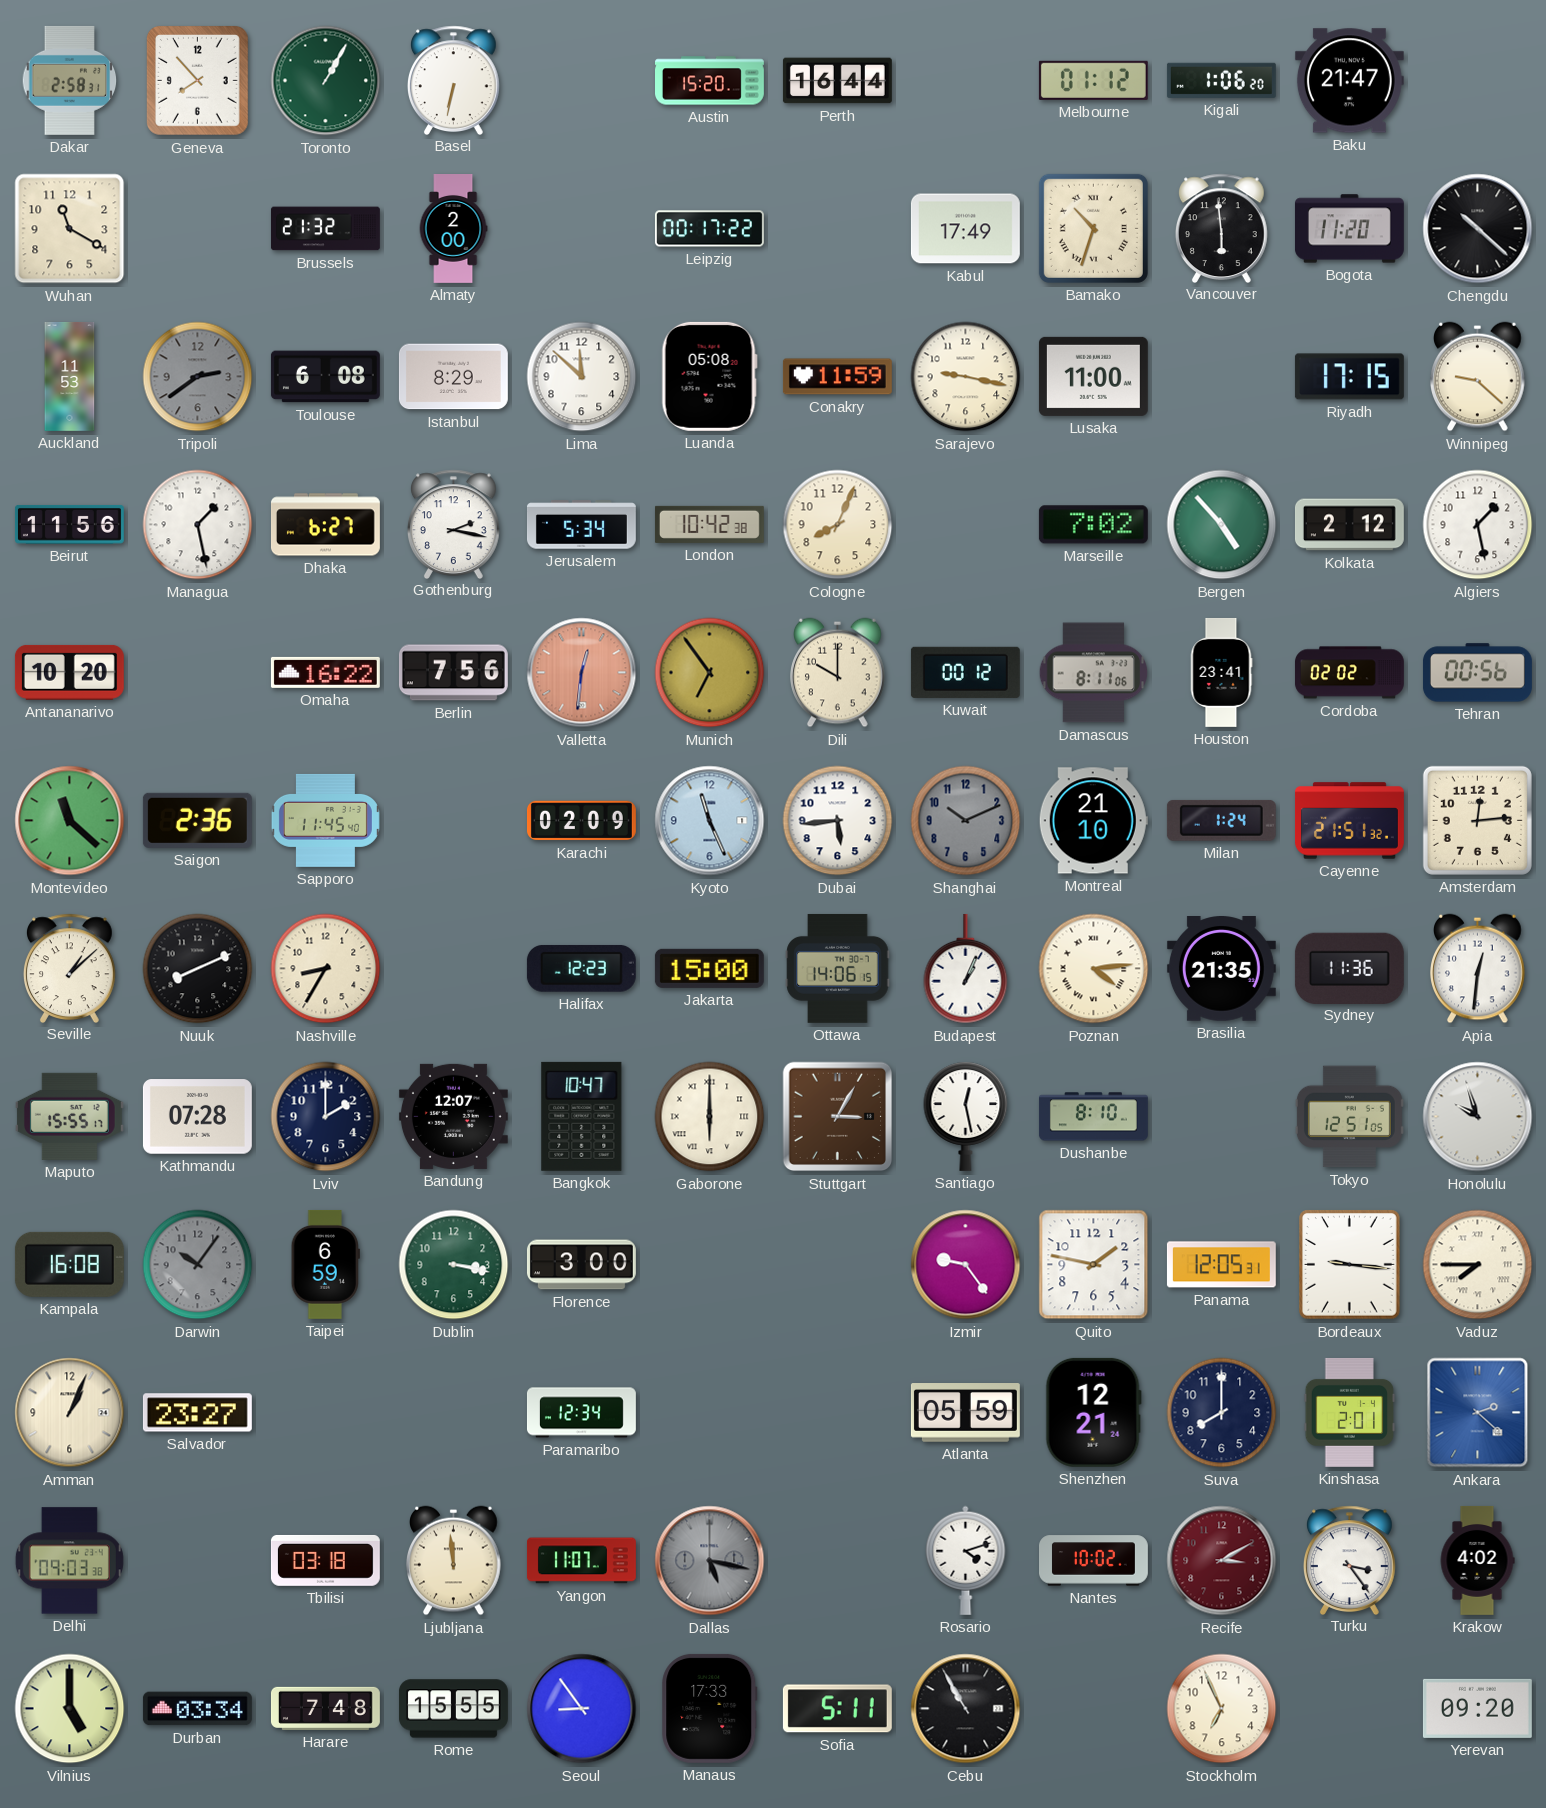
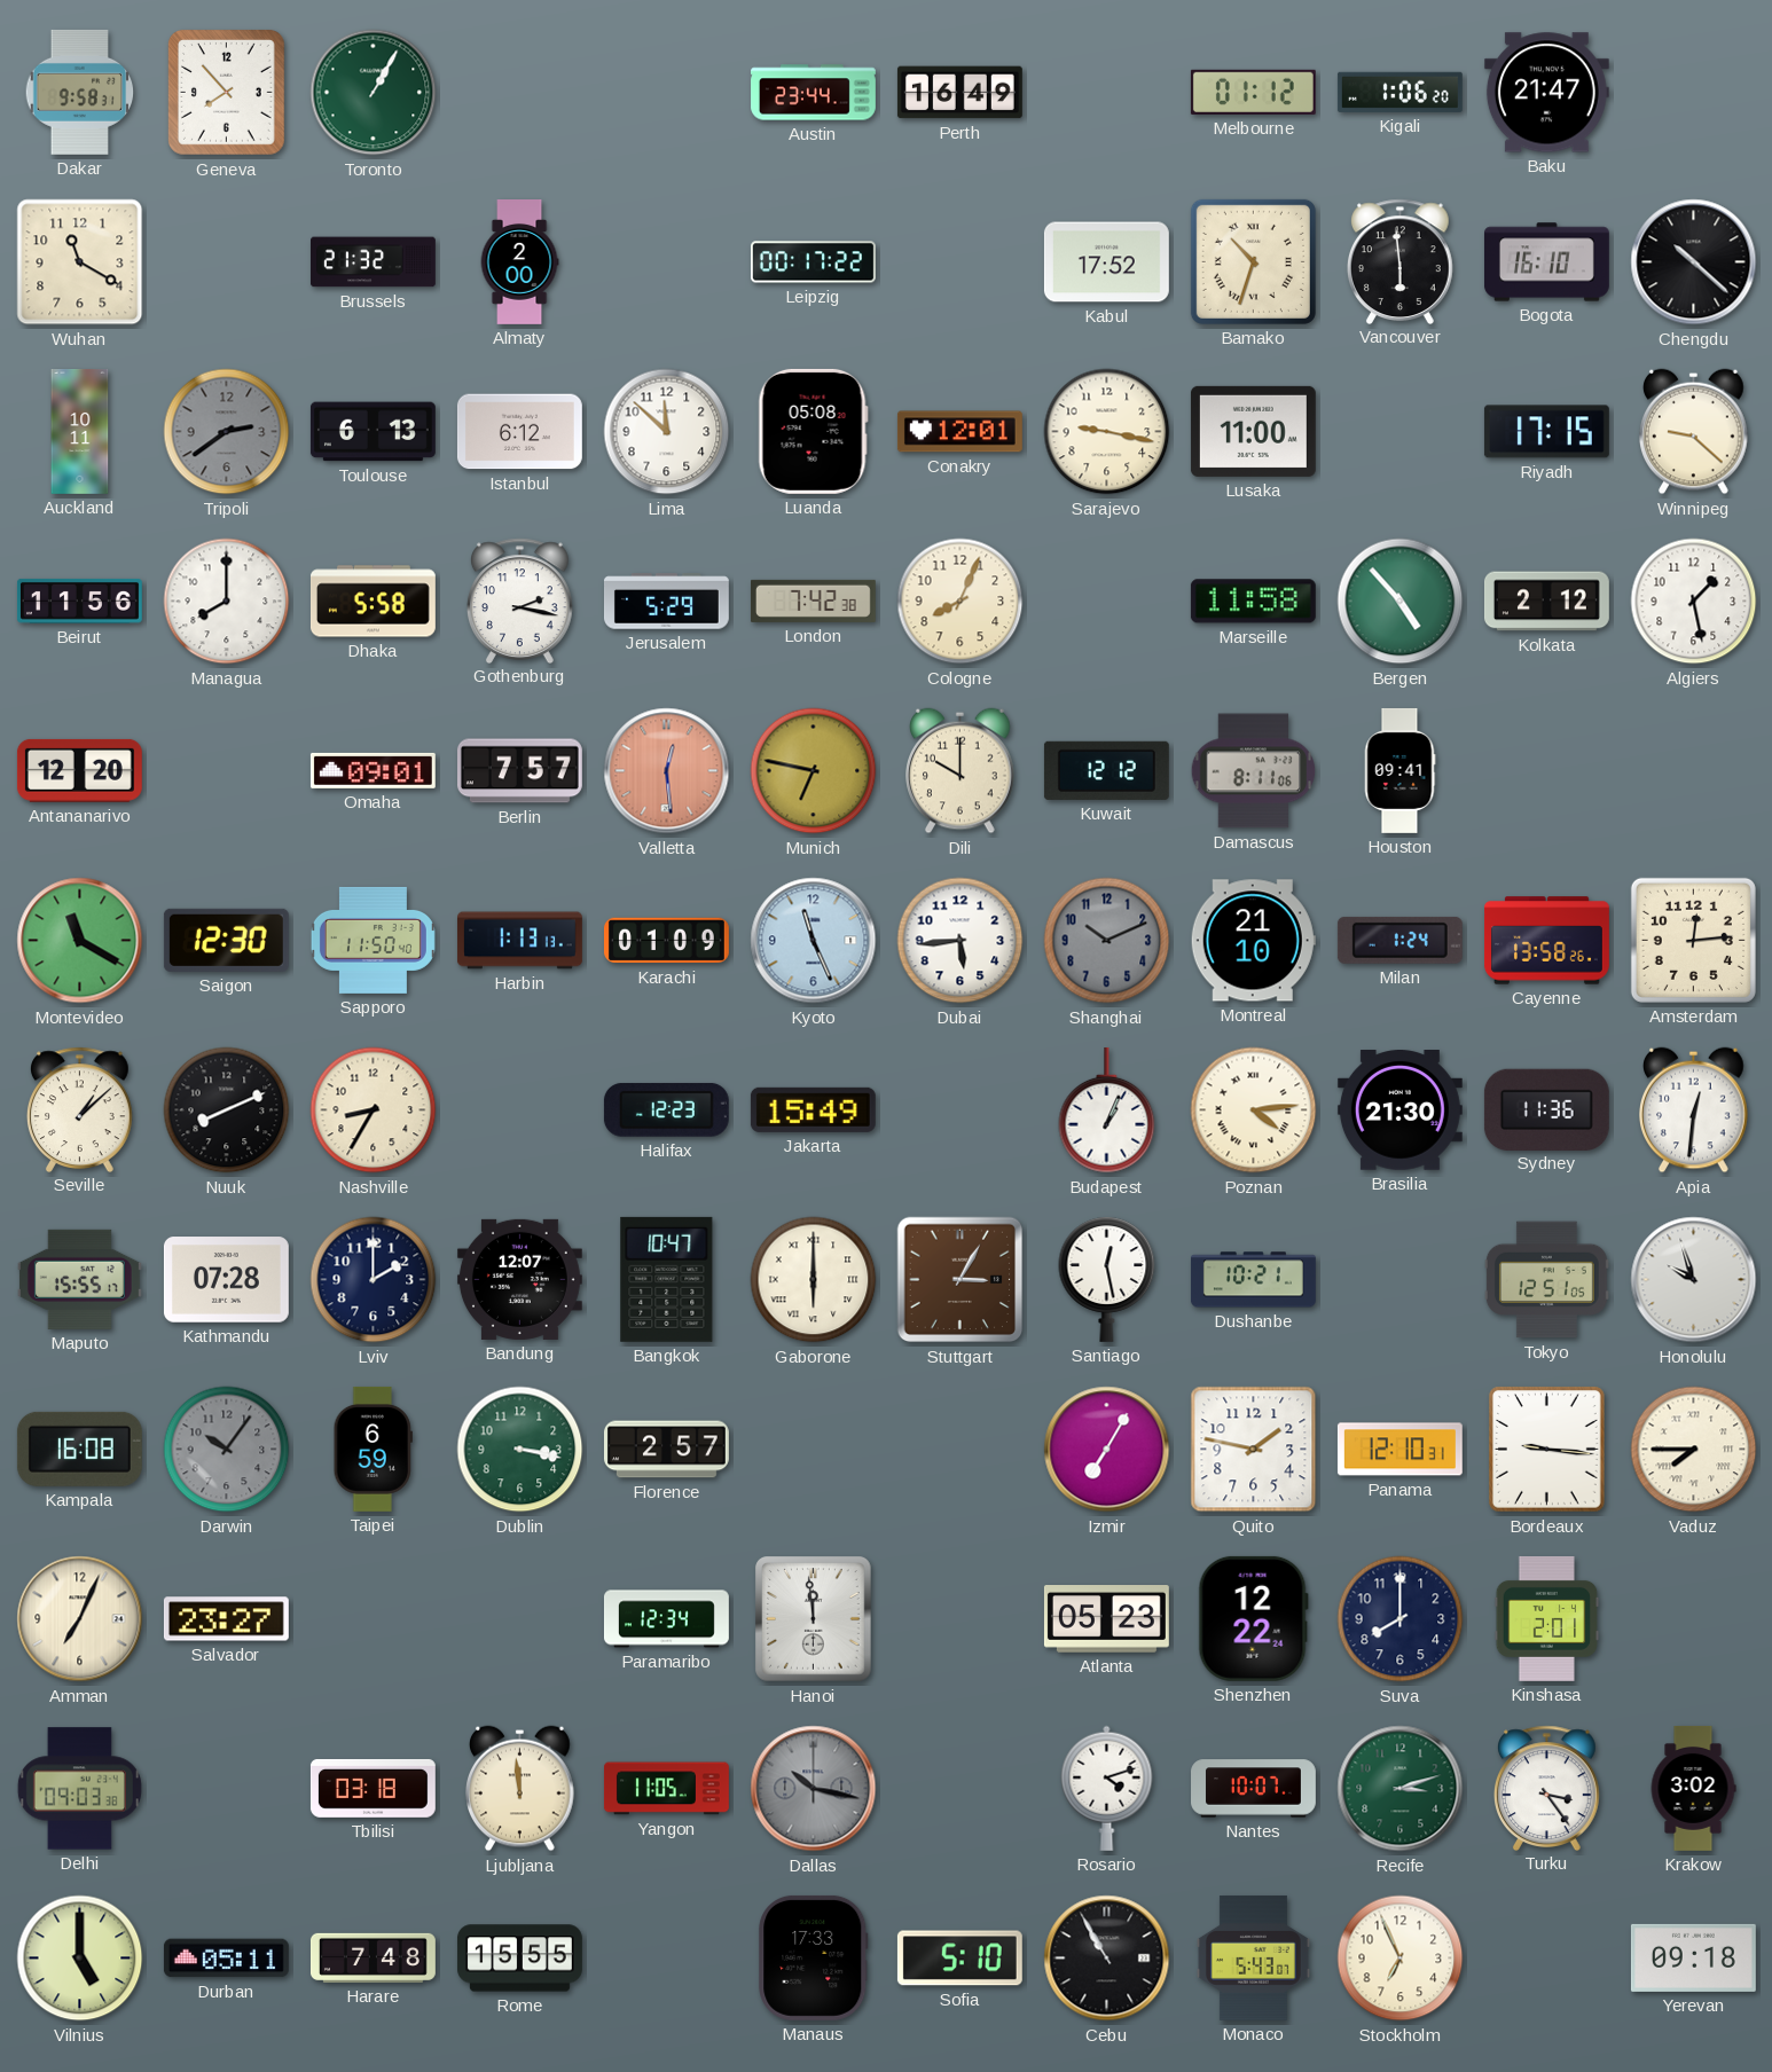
Dakar: 2:58 -> 9:58
Basel: 6:32 -> none
Austin: 15:20 -> 23:44
Perth: 16:44 -> 16:49
Kabul: 17:49 -> 17:52
Bogota: 11:20 -> 16:10
Auckland: 11:53 -> 10:11
Toulouse: 6:08 -> 6:13
Istanbul: 8:29 -> 6:12
Conakry: 11:59 -> 12:01
Managua: 1:28 -> 8:00
Dhaka: 6:27 -> 5:58
Jerusalem: 5:34 -> 5:29
London: 10:42 -> 7:42
Marseille: 7:02 -> 11:58
Antananarivo: 10:20 -> 12:20
Omaha: 16:22 -> 09:01
Berlin: 7:56 -> 7:57
Valletta: 12:31 -> 12:29
Munich: 6:54 -> 6:47
Kuwait: 00:12 -> 12:12
Houston: 23:41 -> 09:41
Cordoba: 02:02 -> none
Tehran: 00:56 -> none
Montevideo: 11:22 -> 11:20
Saigon: 2:36 -> 12:30
Sapporo: 11:45 -> 11:50
Harbin: none -> 1:13
Karachi: 02:09 -> 01:09
Cayenne: 21:51 -> 13:58
Jakarta: 15:00 -> 15:49
Ottawa: 14:06 -> none
Brasilia: 21:35 -> 21:30
Dushanbe: 8:10 -> 10:21
Florence: 3:00 -> 2:57
Izmir: 9:24 -> 7:05
Panama: 12:05 -> 12:10
Amman: 1:04 -> 7:04
Hanoi: none -> 11:59
Atlanta: 05:59 -> 05:23
Shenzhen: 12:21 -> 12:22
Ankara: 2:22 -> none
Yangon: 11:07 -> 11:05
Dallas: 5:17 -> 10:17
Nantes: 10:02 -> 10:07
Recife: 3:10 -> 3:12
Recife dial: burgundy -> green
Krakow: 4:02 -> 3:02
Durban: 03:34 -> 05:11
Seoul: 8:54 -> none
Sofia: 5:11 -> 5:10
Monaco: none -> 5:43
Yerevan: 09:20 -> 09:18
